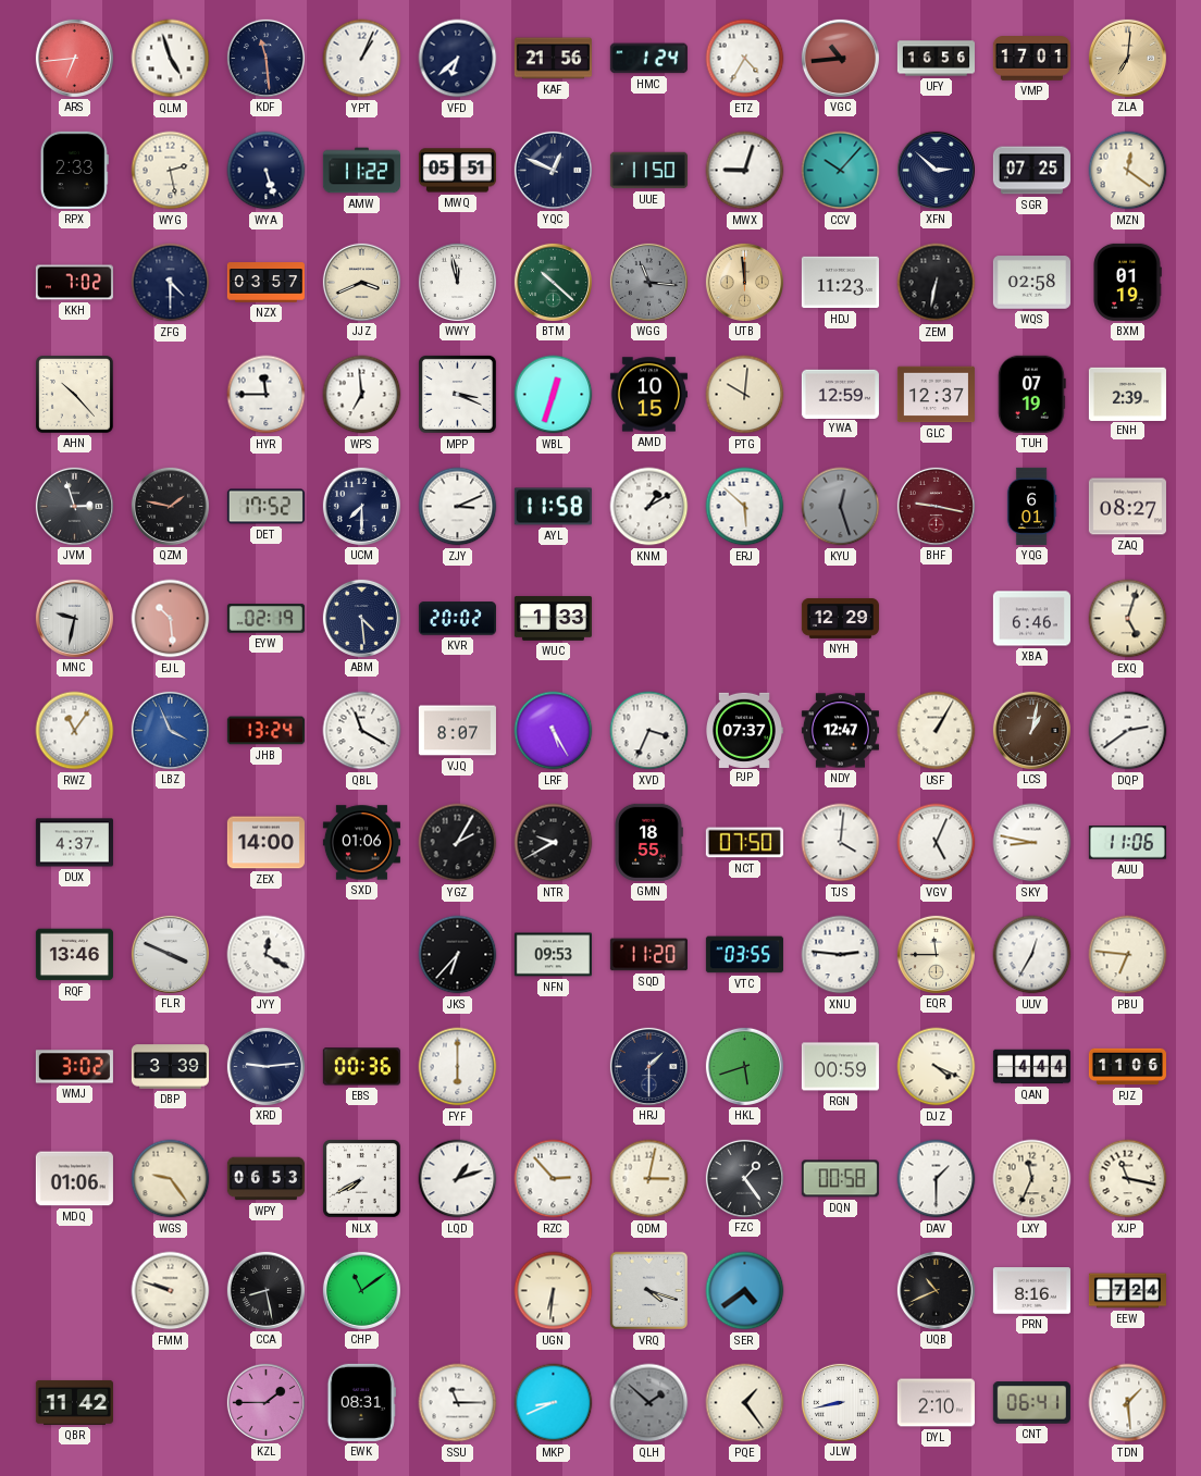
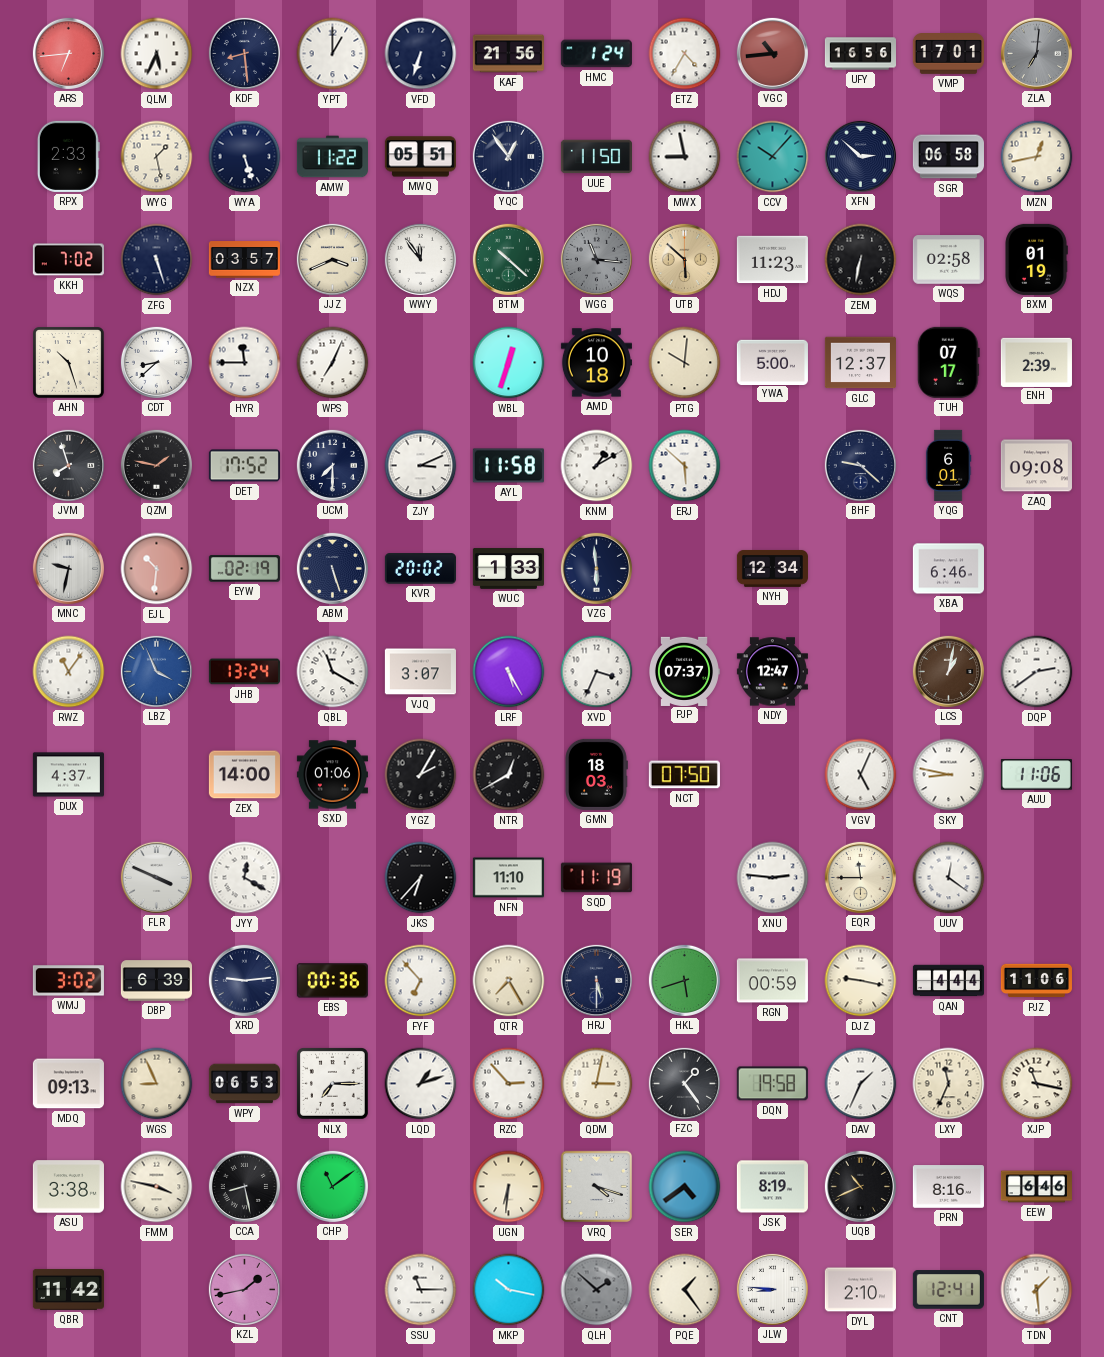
QLM: 4:57 -> 5:34
KDF: 11:29 -> 8:29
YPT: 1:04 -> 1:00
VFD: 6:38 -> 6:33
ZLA dial: champagne -> grey
WYG: 2:28 -> 1:28
YQC: 12:49 -> 12:54
MWX: 9:03 -> 8:58
SGR: 07:25 -> 06:58
MZN: 12:21 -> 12:43
ZFG: 4:30 -> 5:27
WWY: 11:58 -> 11:54
UTB: 11:59 -> 5:52
AHN: 10:23 -> 10:27
CDT: none -> 8:38
WPS: 6:59 -> 7:04
MPP: 3:19 -> none
AMD: 10:15 -> 10:18
YWA: 12:59 -> 5:00
TUH: 07:19 -> 07:17
JVM: 2:57 -> 7:57
KYU: 12:27 -> none
BHF: 9:17 -> 9:22
BHF dial: burgundy -> navy
ZAQ: 08:27 -> 09:08
EJL: 10:29 -> 10:31
ABM: 4:29 -> 5:27
VZG: none -> 5:59
NYH: 12:29 -> 12:34
EXQ: 5:03 -> none
VJQ: 8:07 -> 3:07
USF: 1:05 -> none
NTR: 9:40 -> 12:40
GMN: 18:55 -> 18:03
TJS: 4:01 -> none
RQF: 13:46 -> none
NFN: 09:53 -> 11:10
SQD: 11:20 -> 11:19
VTC: 03:55 -> none
UUV: 12:35 -> 12:21
PBU: 6:46 -> none
DBP: 3:39 -> 6:39
FYF: 6:00 -> 6:53
QTR: none -> 7:25
HRJ: 1:30 -> 5:30
DJZ: 4:19 -> 9:17
MDQ: 01:06 -> 09:13
WGS: 9:24 -> 8:56
NLX: 7:40 -> 7:15
DQN: 00:58 -> 19:58
DAV: 1:30 -> 1:34
ASU: none -> 3:38
FMM: 9:48 -> 3:47
JSK: none -> 8:19
EEW: 7:24 -> 6:46
KZL: 1:45 -> 1:43
EWK: 08:31 -> none
MKP: 8:41 -> 10:17
JLW: 8:43 -> 8:46
CNT: 06:41 -> 12:41
